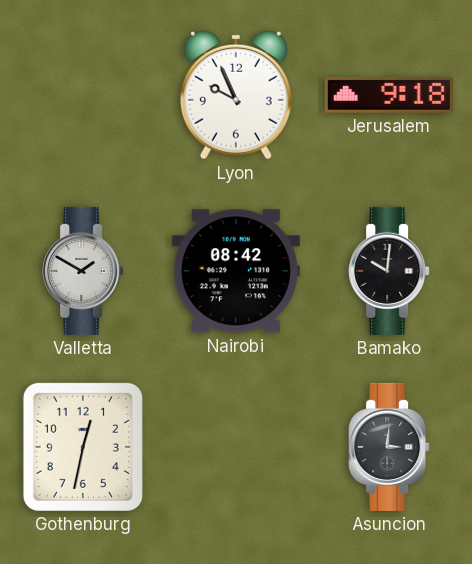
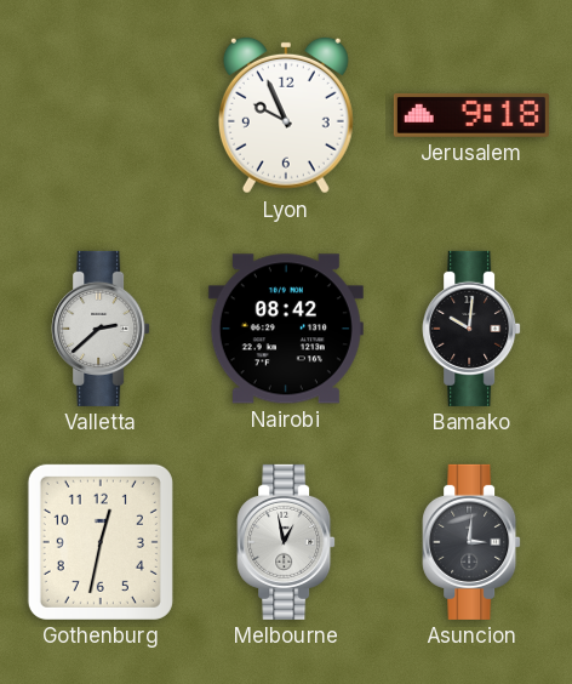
Valletta: 1:50 -> 2:38
Melbourne: none -> 12:58
